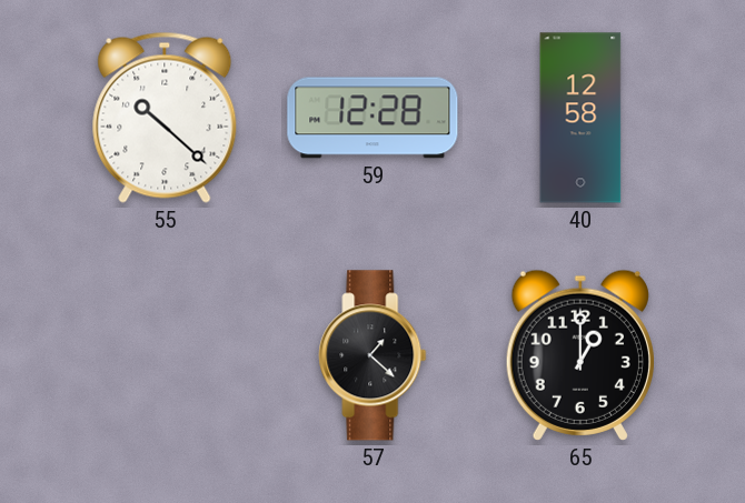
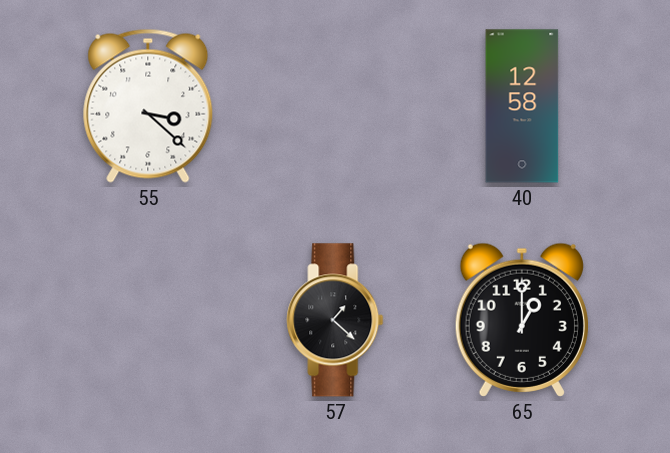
55: 10:22 -> 3:22
59: 12:28 -> none
